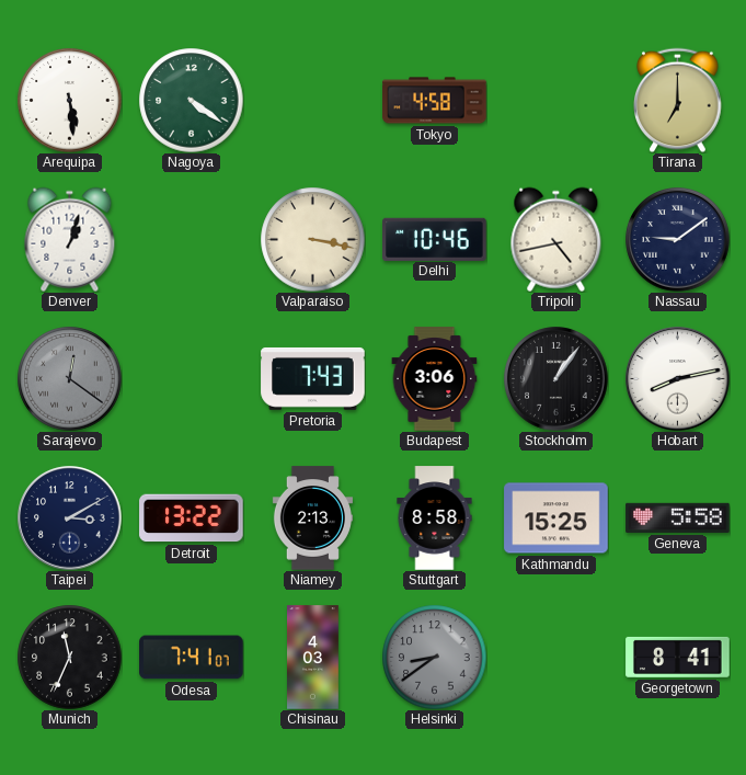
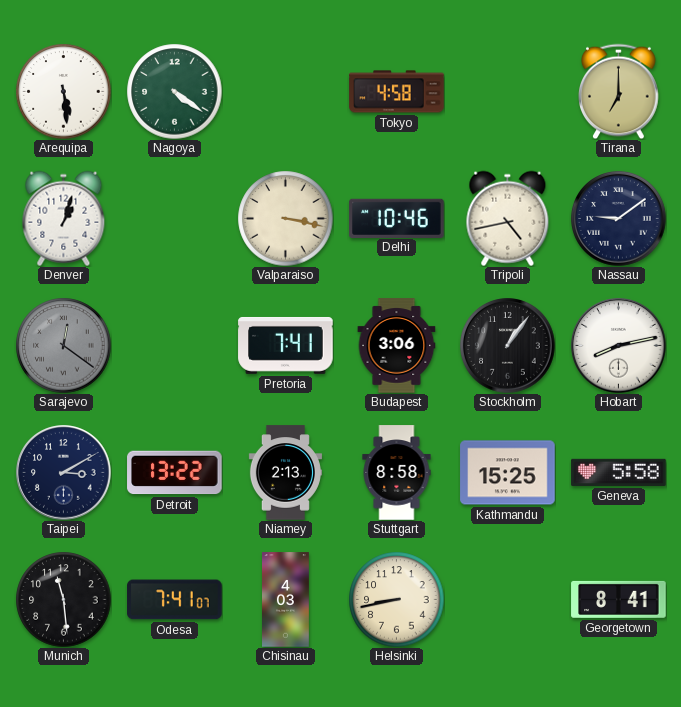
Pretoria: 7:43 -> 7:41
Munich: 11:34 -> 11:29
Helsinki: 8:39 -> 8:43
Helsinki dial: grey -> cream
